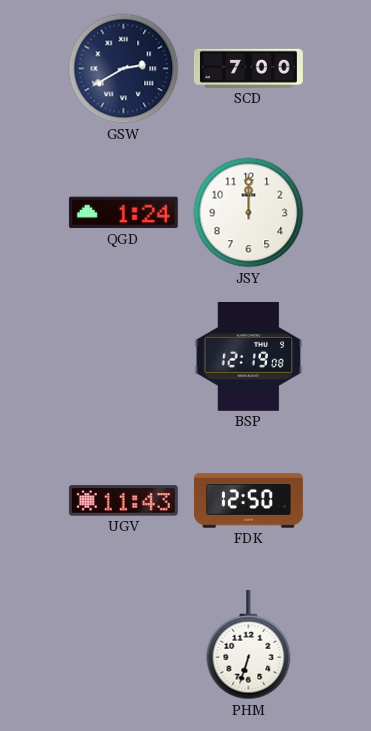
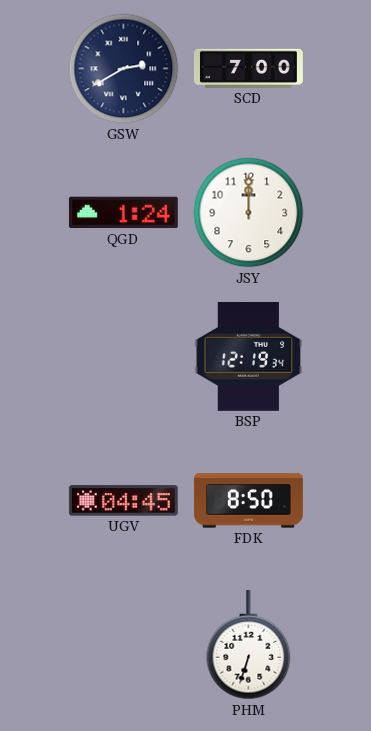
BSP: 12:19:08 -> 12:19:34
UGV: 11:43 -> 04:45
FDK: 12:50 -> 8:50
